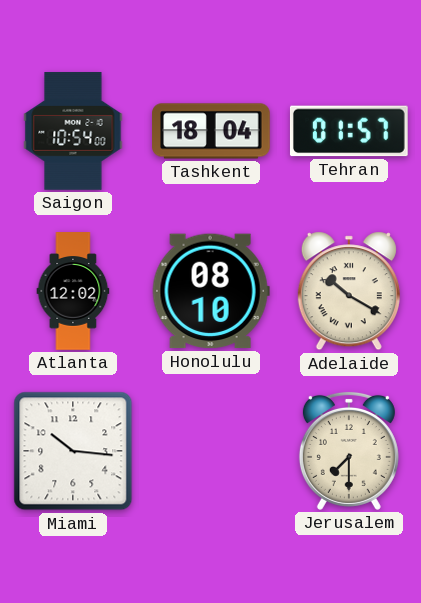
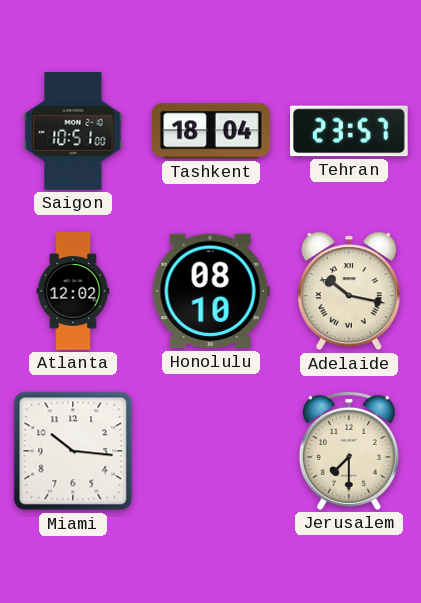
Saigon: 10:54 -> 10:51
Tehran: 01:57 -> 23:57
Adelaide: 10:20 -> 10:17
